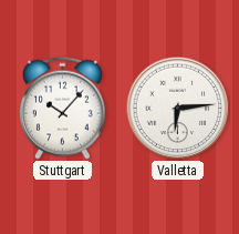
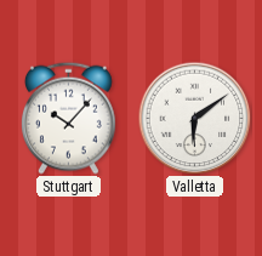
Valletta: 6:14 -> 6:09
